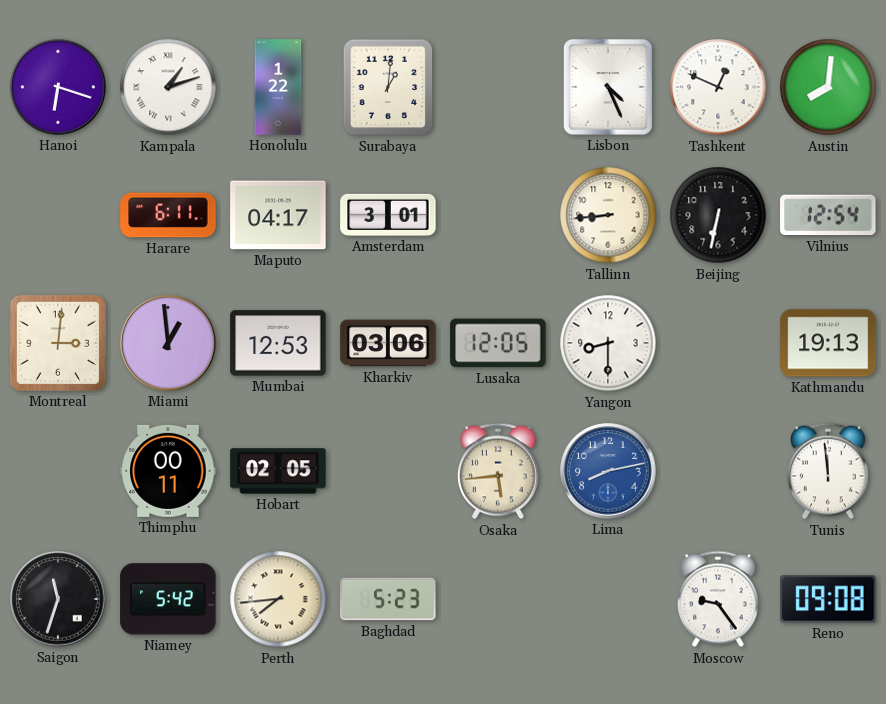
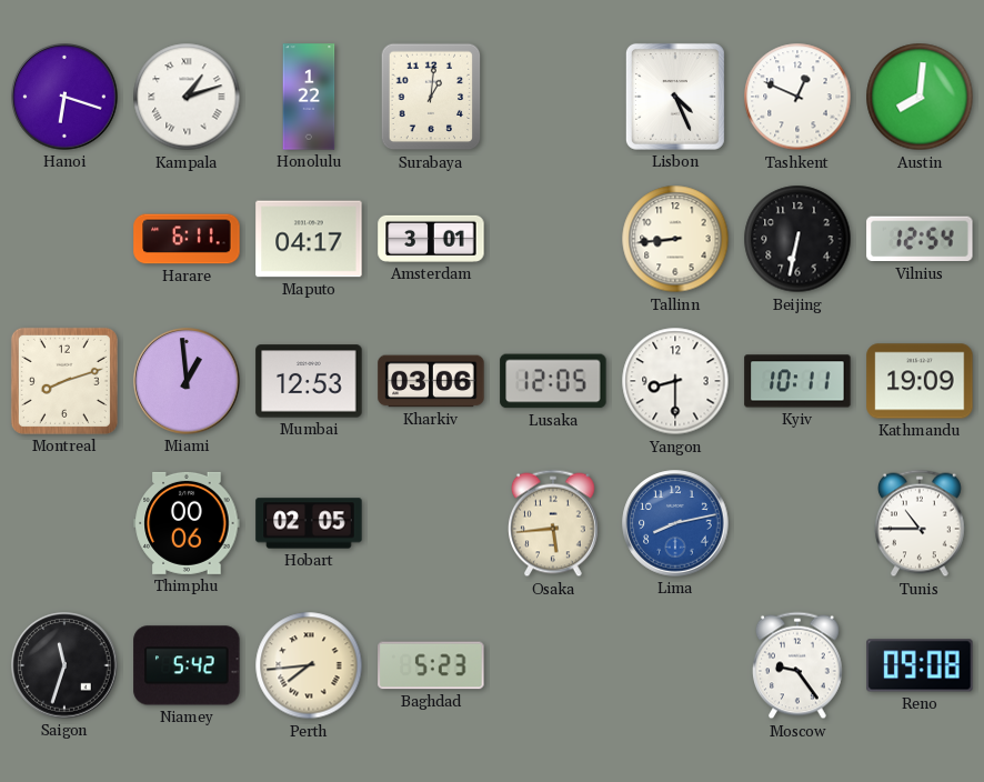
Montreal: 3:01 -> 8:12
Kyiv: none -> 10:11
Kathmandu: 19:13 -> 19:09
Thimphu: 00:11 -> 00:06
Tunis: 11:59 -> 10:45
